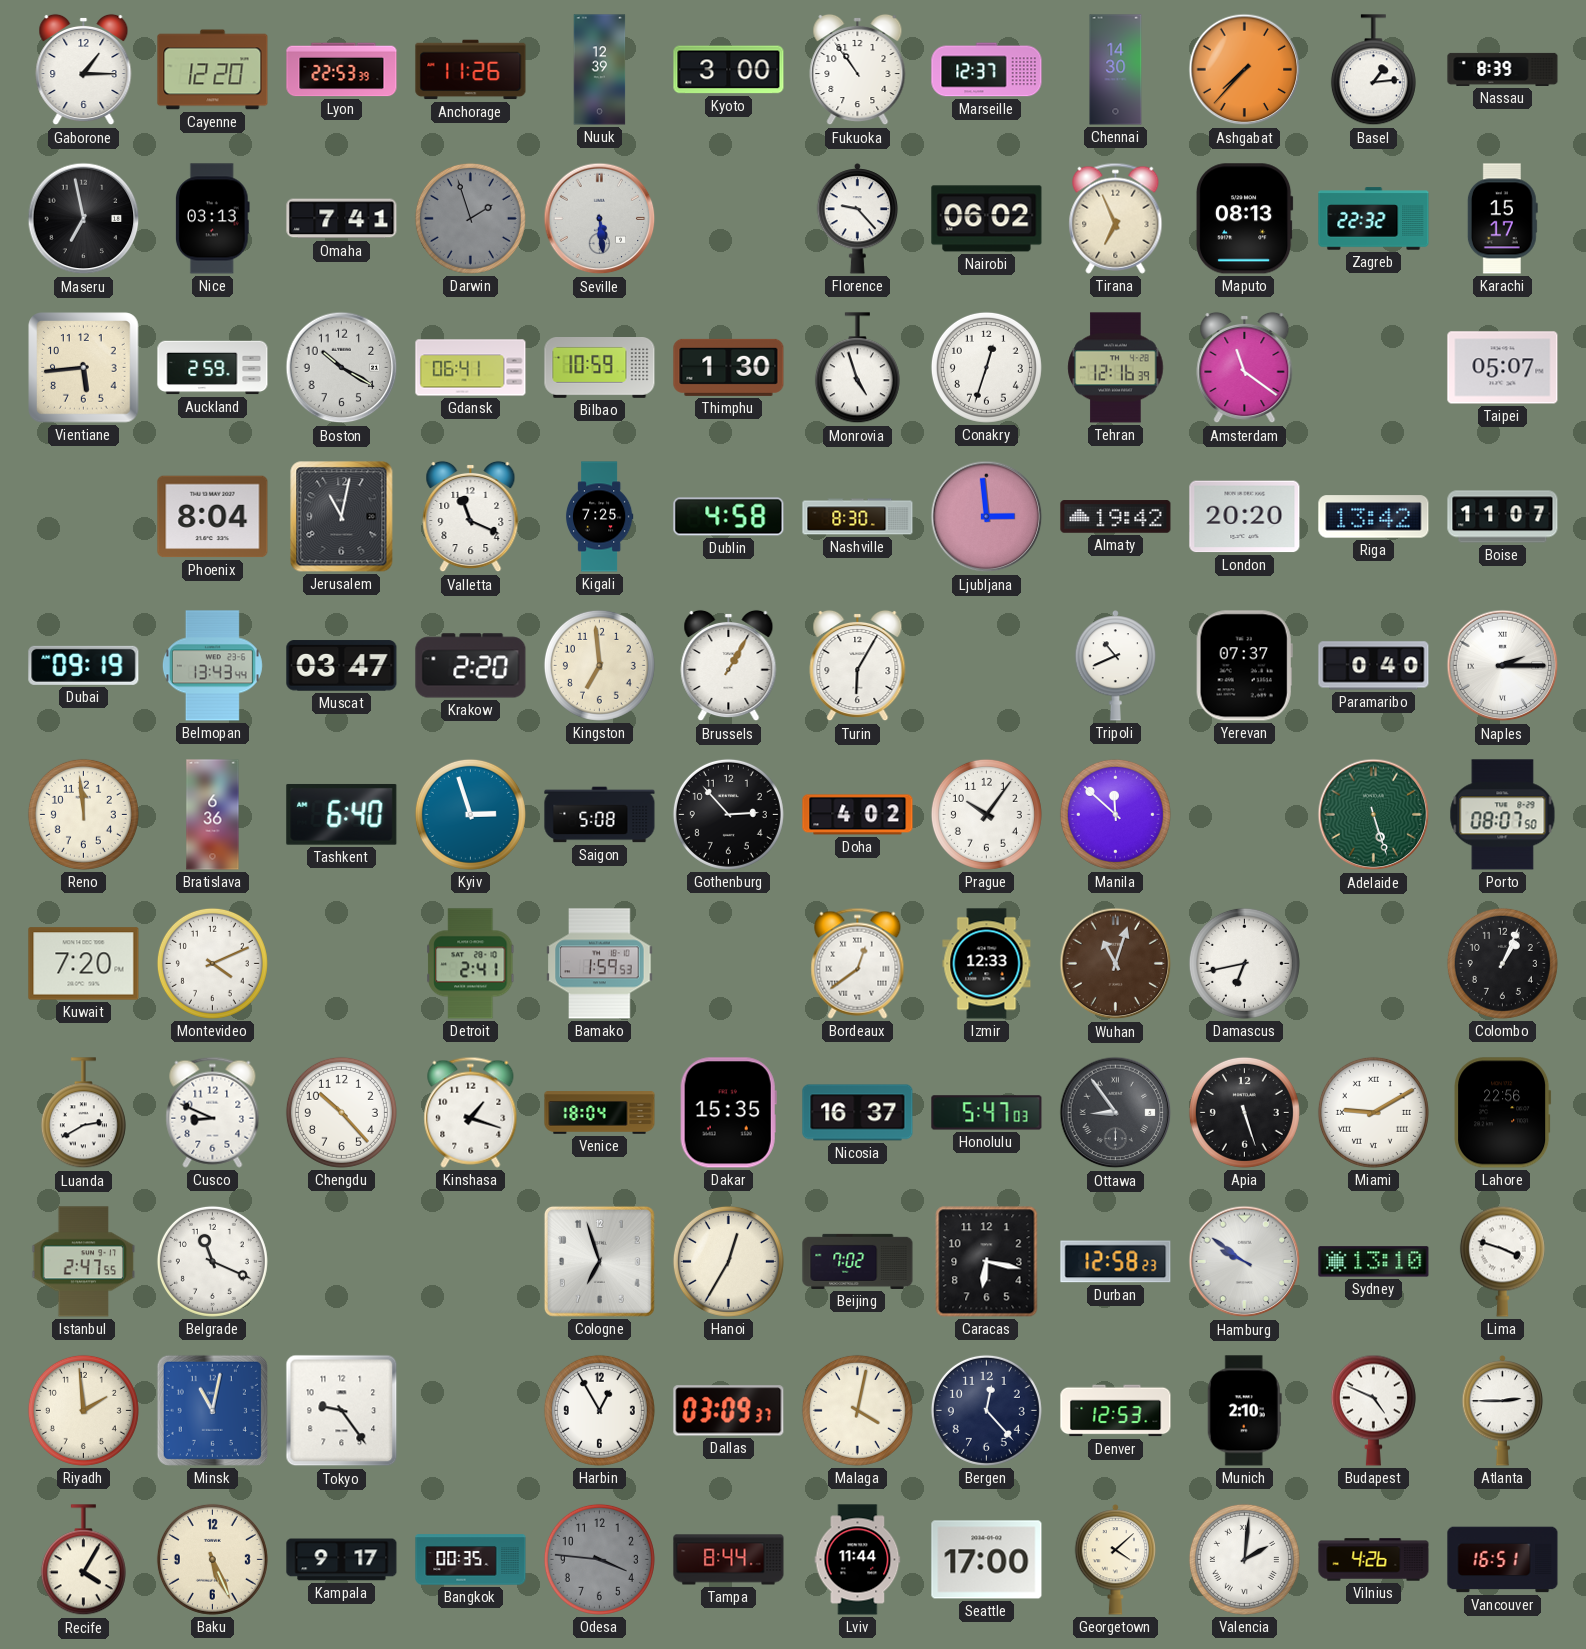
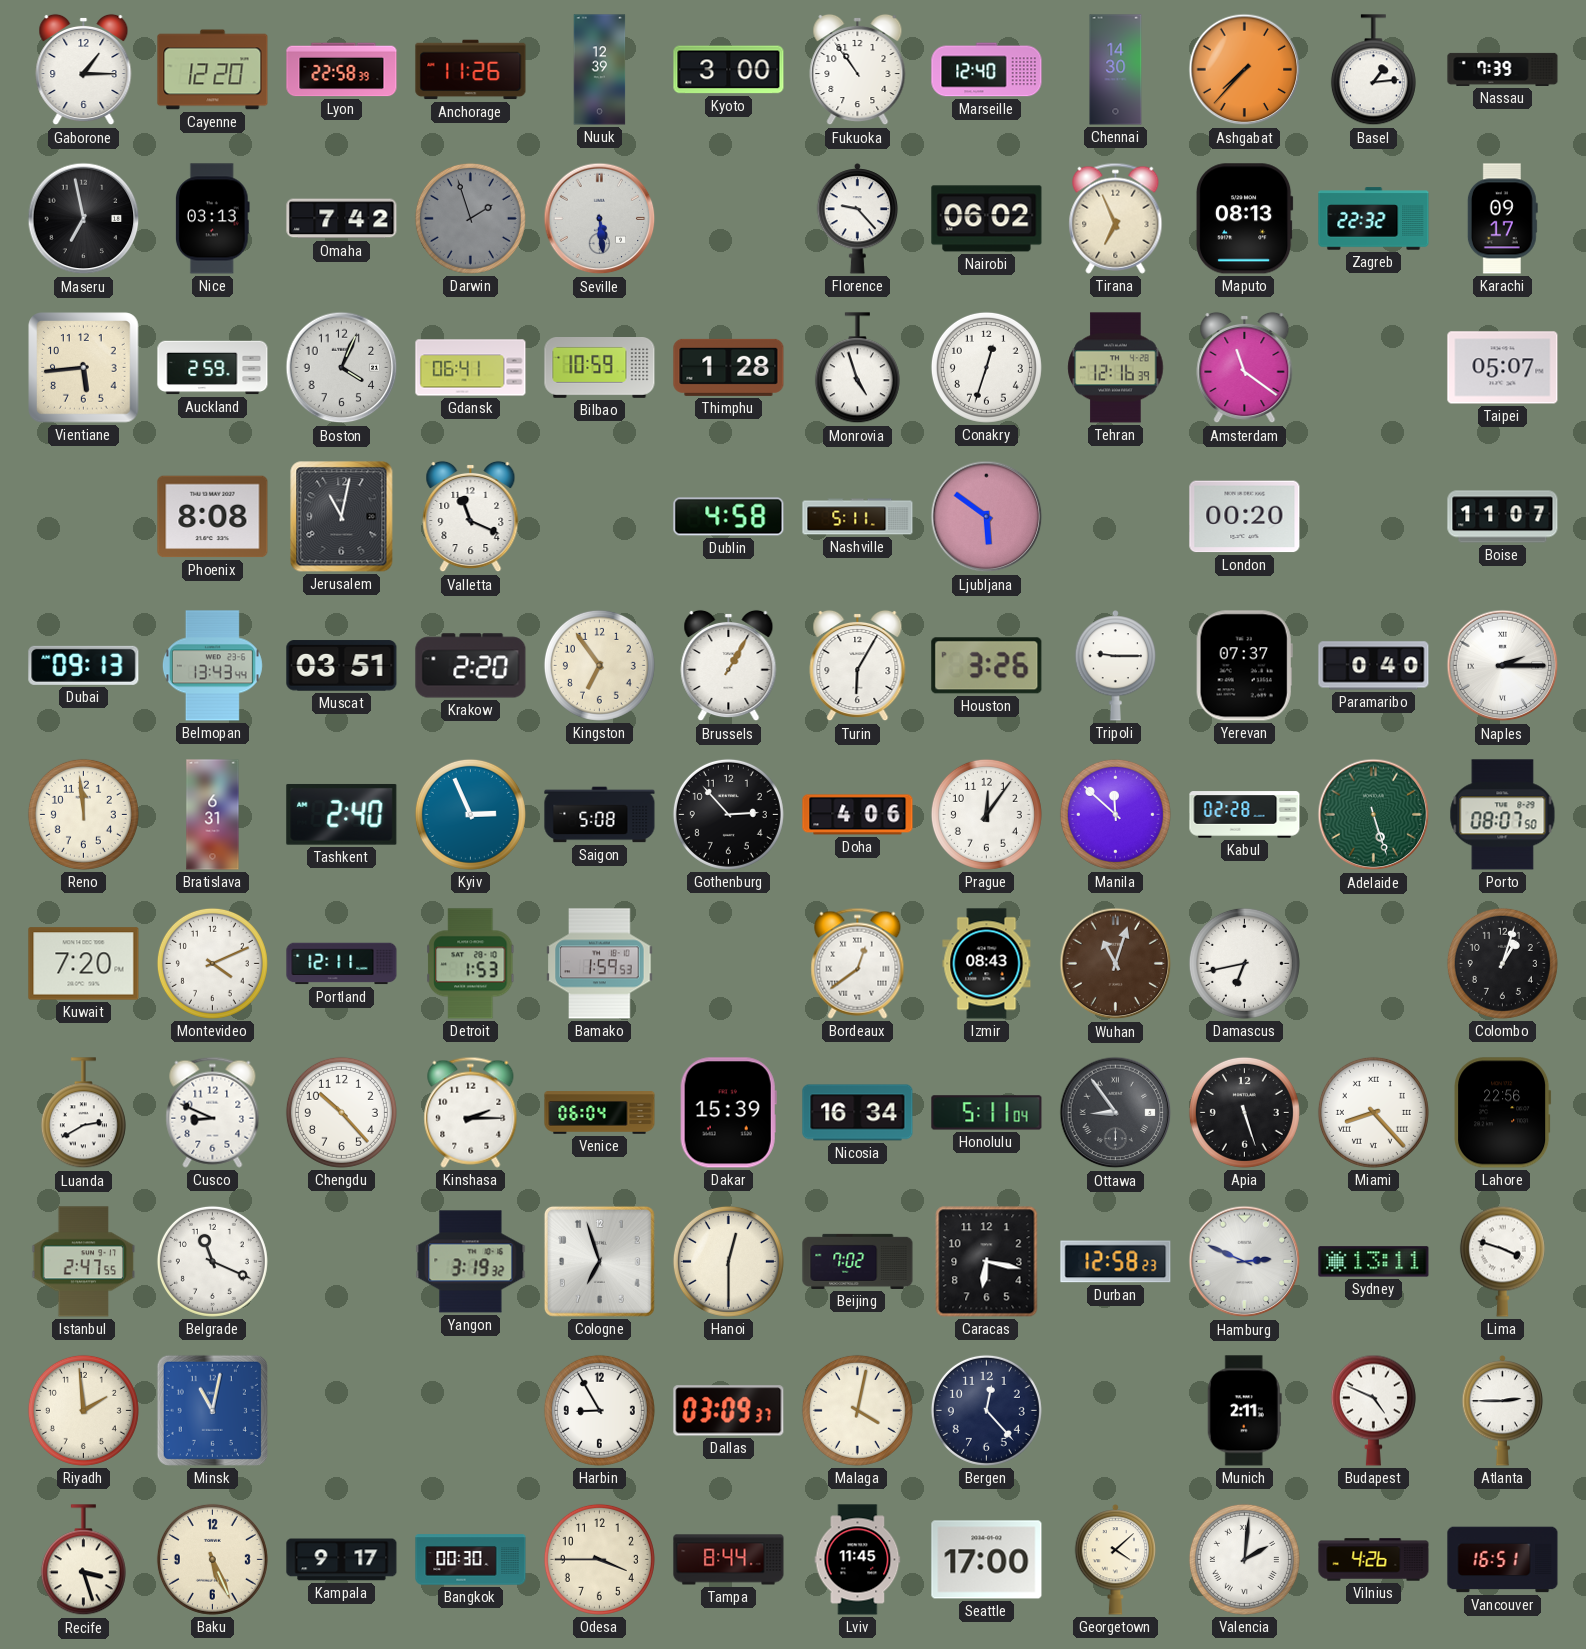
Lyon: 22:53 -> 22:58
Marseille: 12:37 -> 12:40
Nassau: 8:39 -> 7:39
Omaha: 7:41 -> 7:42
Karachi: 15:17 -> 09:17
Boston: 10:20 -> 4:04
Thimphu: 1:30 -> 1:28
Phoenix: 8:04 -> 8:08
Kigali: 7:25 -> none
Nashville: 8:30 -> 5:11
Ljubljana: 2:59 -> 5:51
Almaty: 19:42 -> none
London: 20:20 -> 00:20
Riga: 13:42 -> none
Dubai: 09:19 -> 09:13
Muscat: 03:47 -> 03:51
Kingston: 6:59 -> 6:54
Houston: none -> 3:26
Tripoli: 10:41 -> 9:15
Bratislava: 6:36 -> 6:31
Tashkent: 6:40 -> 2:40
Kyiv: 2:57 -> 2:56
Doha: 4:02 -> 4:06
Prague: 10:06 -> 12:06
Kabul: none -> 02:28
Portland: none -> 12:11
Detroit: 2:41 -> 1:53
Izmir: 12:33 -> 08:43
Colombo: 1:04 -> 1:03
Kinshasa: 1:18 -> 2:15
Venice: 18:04 -> 06:04
Dakar: 15:35 -> 15:39
Nicosia: 16:37 -> 16:34
Honolulu: 5:47 -> 5:11
Miami: 9:10 -> 8:23
Yangon: none -> 3:19
Hanoi: 12:35 -> 12:30
Hamburg: 9:51 -> 2:49
Sydney: 13:10 -> 13:11
Tokyo: 9:24 -> none
Harbin: 12:55 -> 8:55
Denver: 12:53 -> none
Munich: 2:10 -> 2:11
Recife: 4:05 -> 3:27
Bangkok: 00:35 -> 00:30
Odesa: 3:46 -> 3:45
Odesa dial: grey -> cream
Lviv: 11:44 -> 11:45
